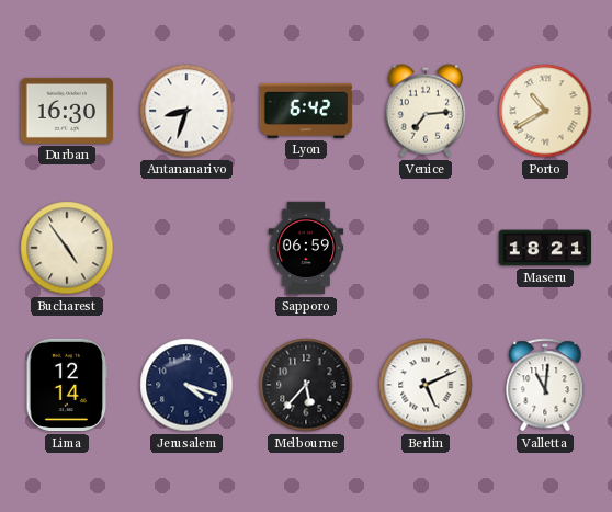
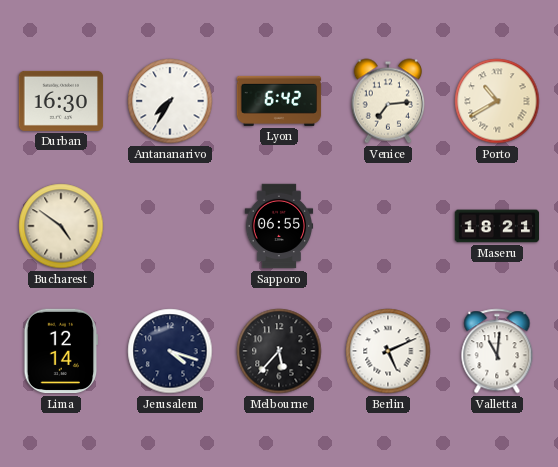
Antananarivo: 8:33 -> 7:35
Bucharest: 4:54 -> 4:51
Sapporo: 06:59 -> 06:55
